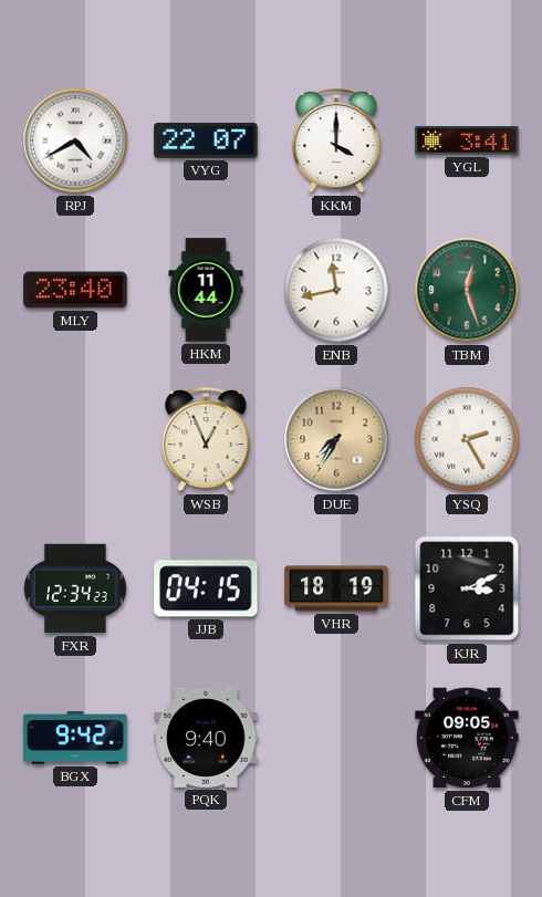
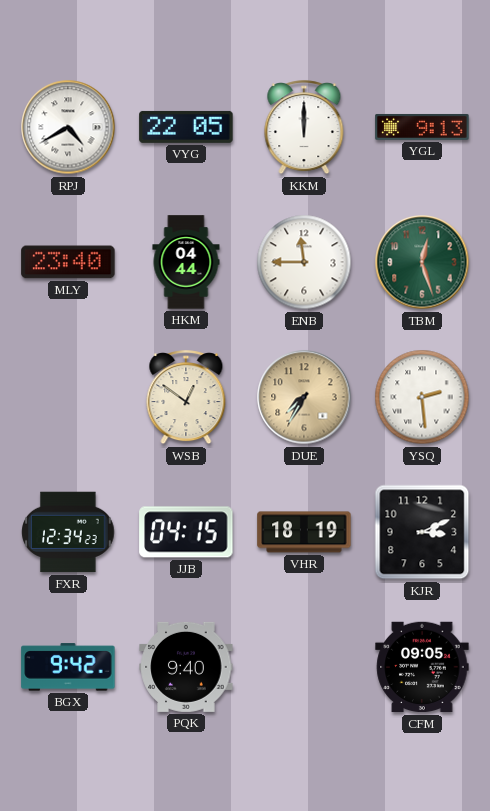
VYG: 22:07 -> 22:05
KKM: 4:00 -> 12:00
YGL: 3:41 -> 9:13
HKM: 11:44 -> 04:44
ENB: 11:43 -> 11:45
WSB: 12:56 -> 12:51
YSQ: 2:25 -> 2:29
